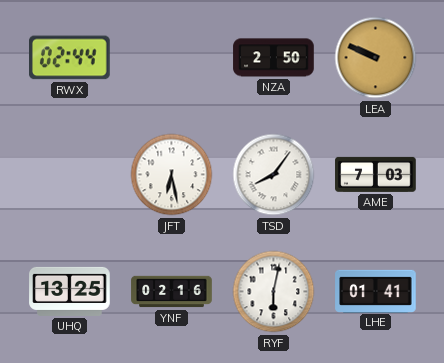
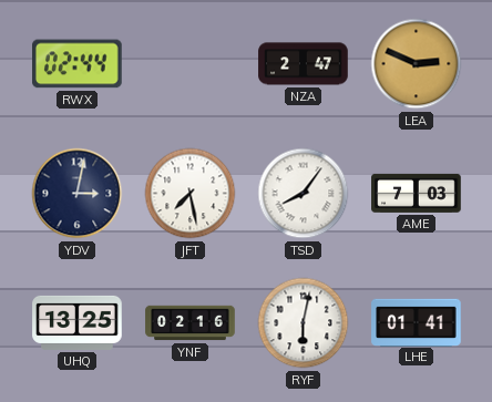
NZA: 2:50 -> 2:47
LEA: 9:49 -> 2:49
YDV: none -> 3:02
JFT: 6:28 -> 7:28
